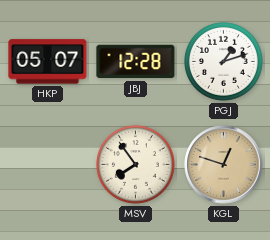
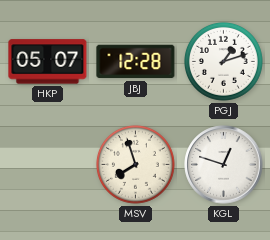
MSV: 7:54 -> 7:57
KGL dial: champagne -> white
